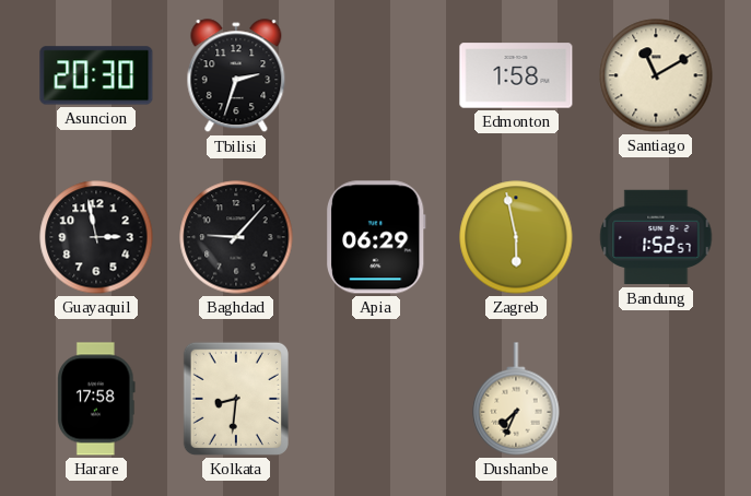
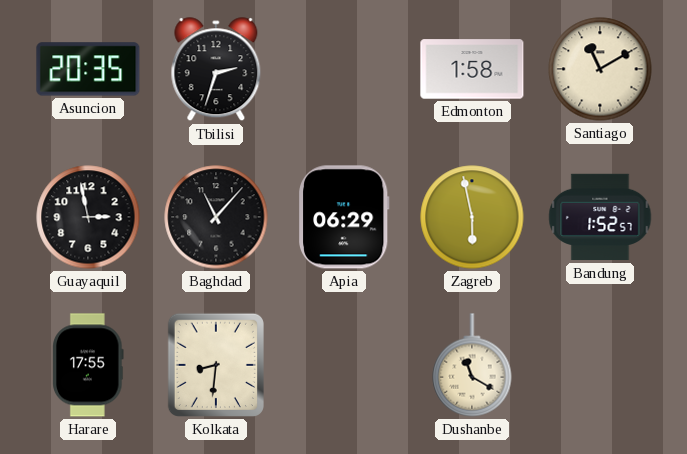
Asuncion: 20:30 -> 20:35
Baghdad: 9:07 -> 11:07
Harare: 17:58 -> 17:55
Dushanbe: 7:34 -> 11:20
